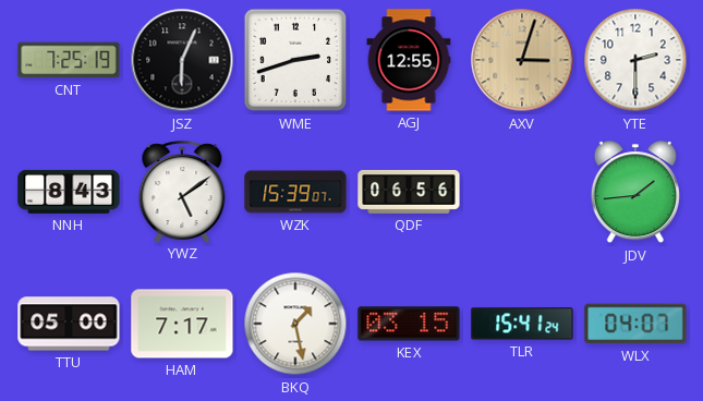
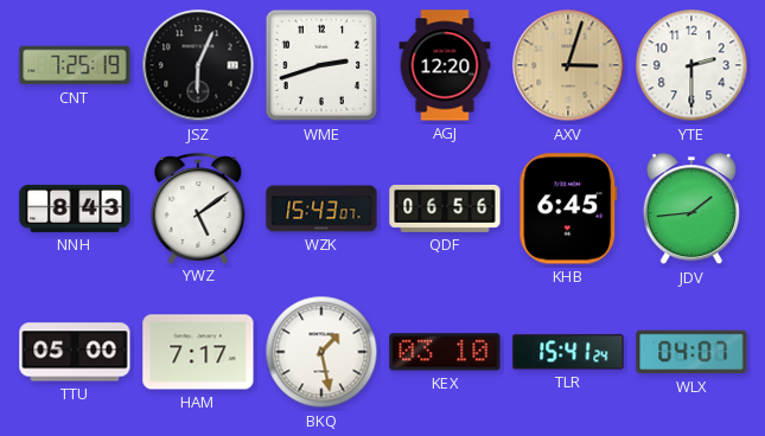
AGJ: 12:55 -> 12:20
WZK: 15:39 -> 15:43
KHB: none -> 6:45
KEX: 03:15 -> 03:10
